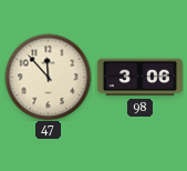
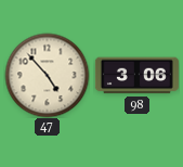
47: 11:53 -> 4:53
